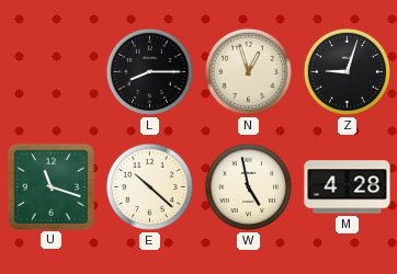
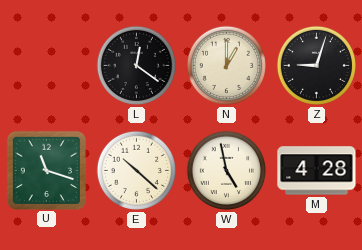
L: 8:15 -> 12:21
N: 12:57 -> 1:00
